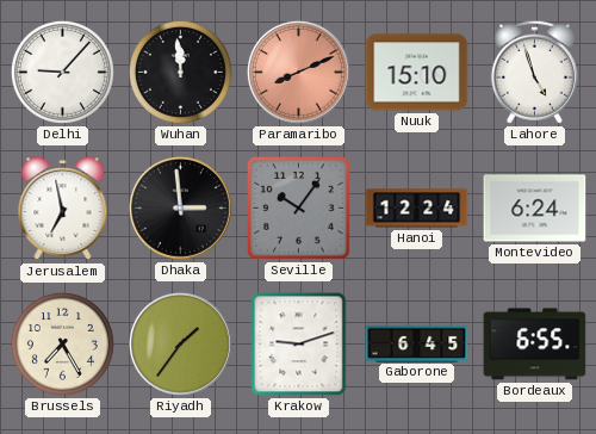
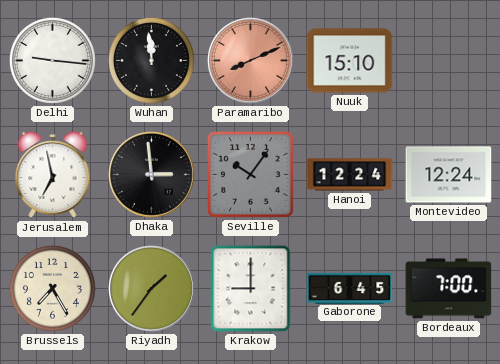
Delhi: 9:07 -> 9:16
Lahore: 4:57 -> none
Montevideo: 6:24 -> 12:24
Krakow: 9:12 -> 9:00
Bordeaux: 6:55 -> 7:00
